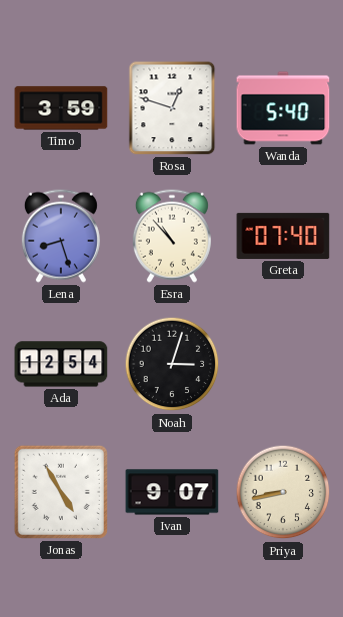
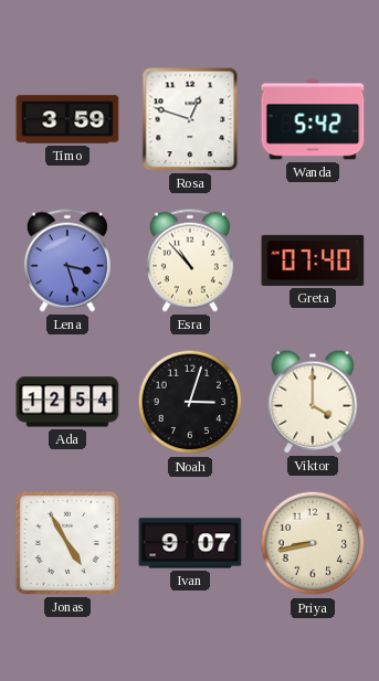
Wanda: 5:40 -> 5:42
Lena: 8:27 -> 3:27
Viktor: none -> 4:00
